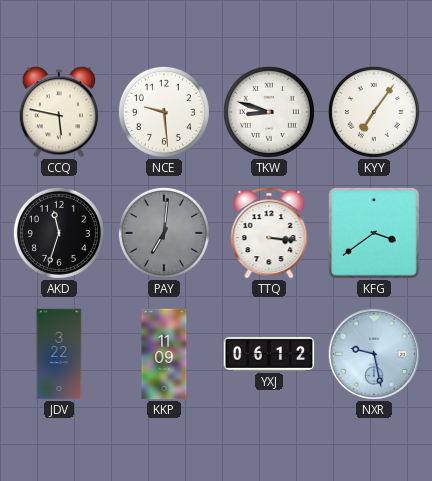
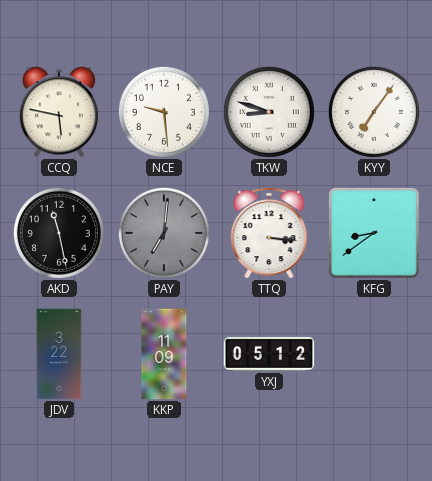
AKD: 11:33 -> 11:28
KFG: 3:39 -> 8:39
YXJ: 06:12 -> 05:12
NXR: 9:28 -> none
